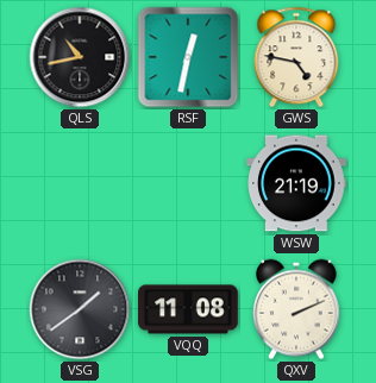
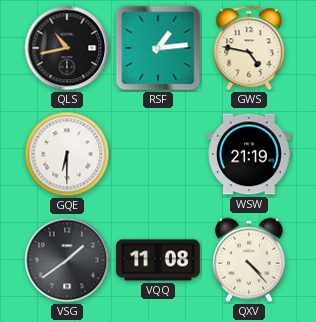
RSF: 12:32 -> 1:14
GQE: none -> 6:30
QXV: 2:11 -> 4:23
